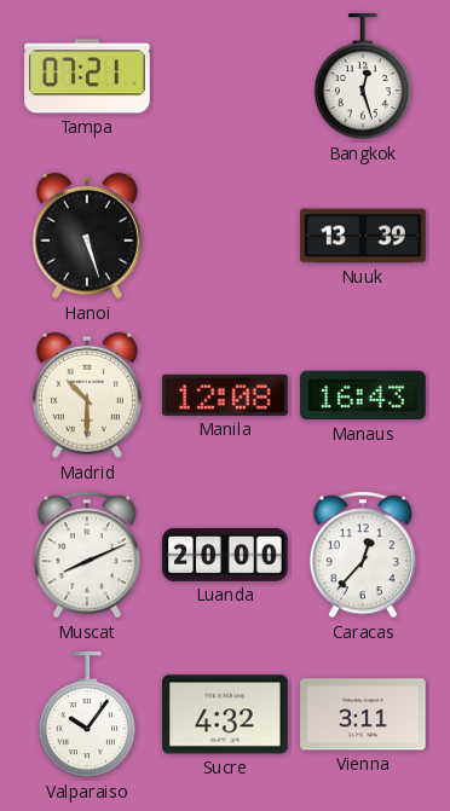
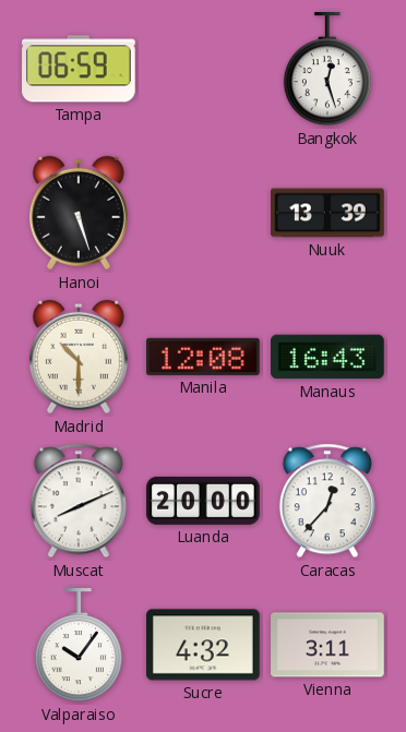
Tampa: 07:21 -> 06:59
